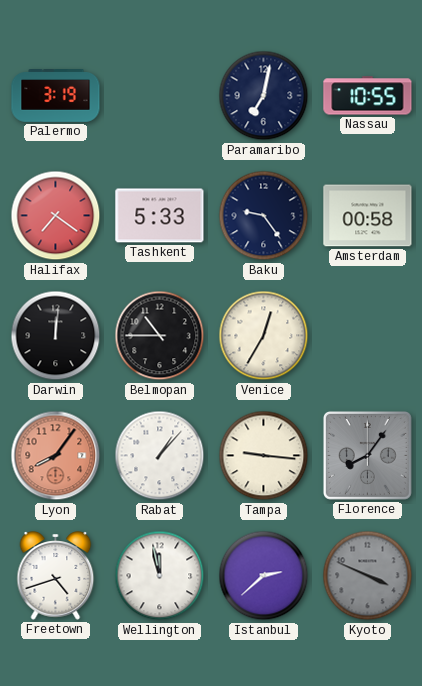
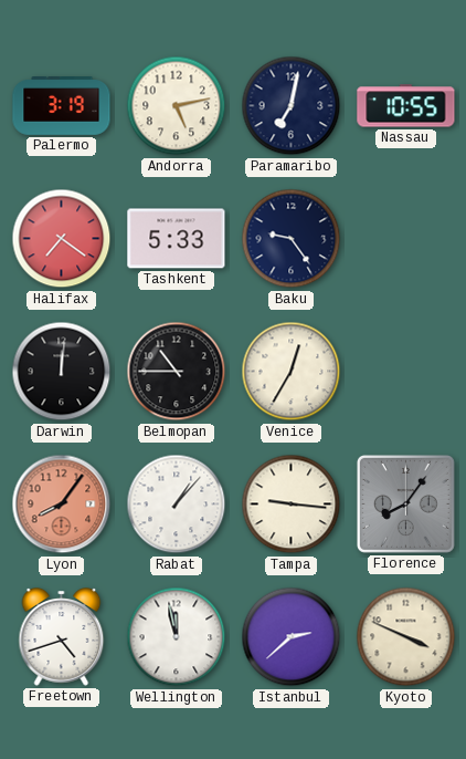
Andorra: none -> 5:13
Amsterdam: 00:58 -> none
Kyoto dial: grey -> cream
